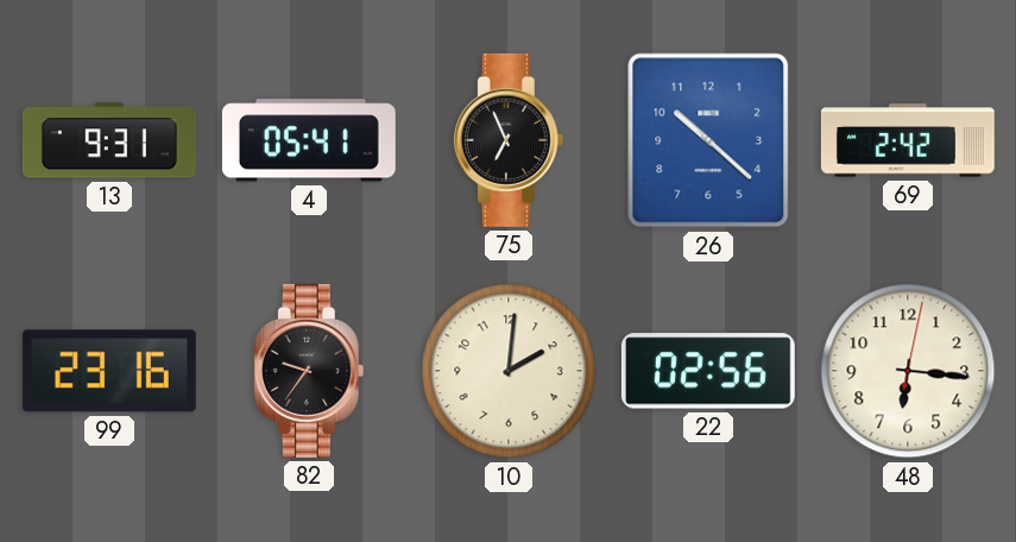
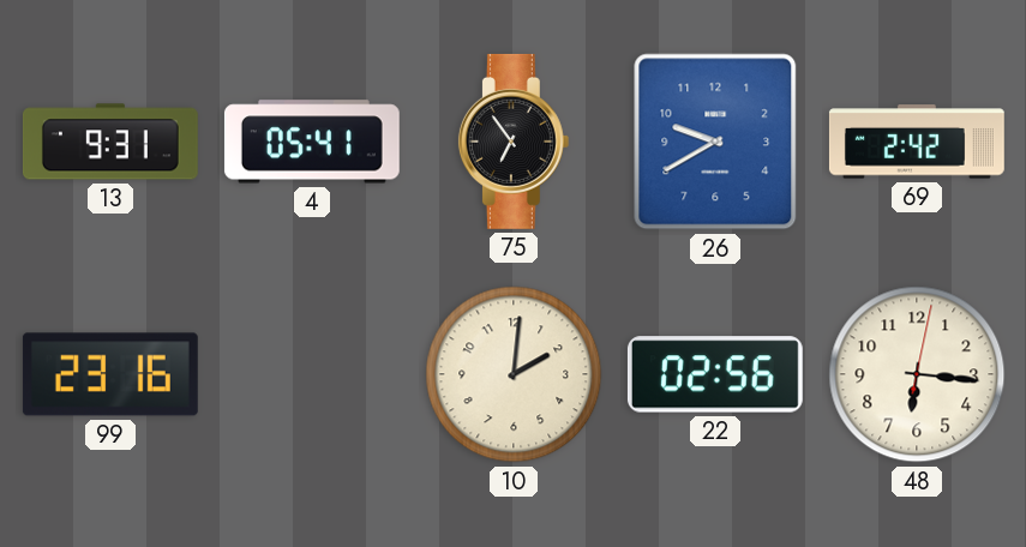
75: 6:56 -> 6:54
26: 10:22 -> 9:40
82: 9:36 -> none
